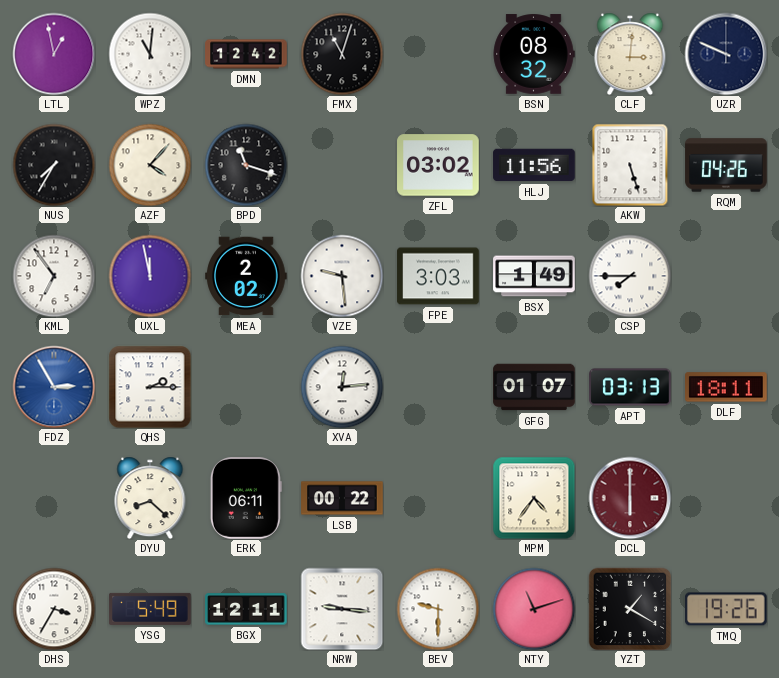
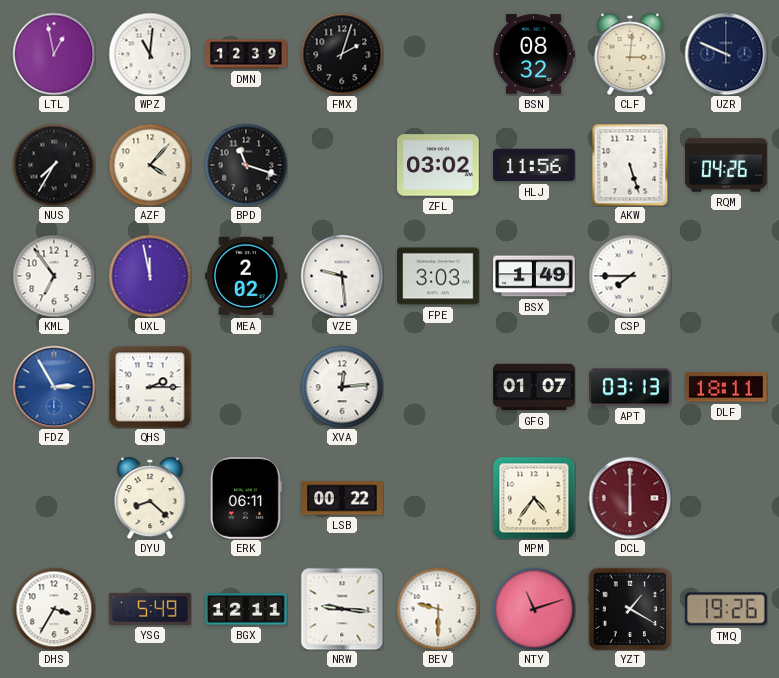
DMN: 12:42 -> 12:39
FMX: 11:03 -> 2:03
